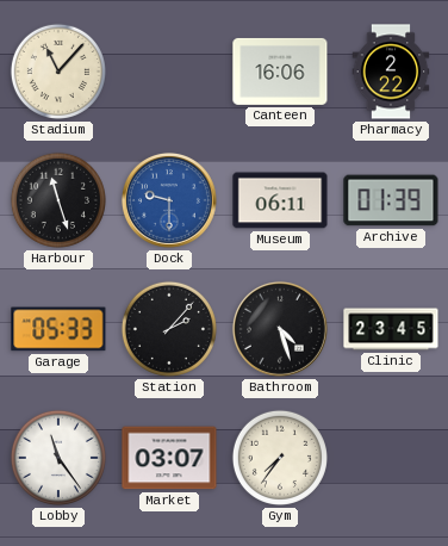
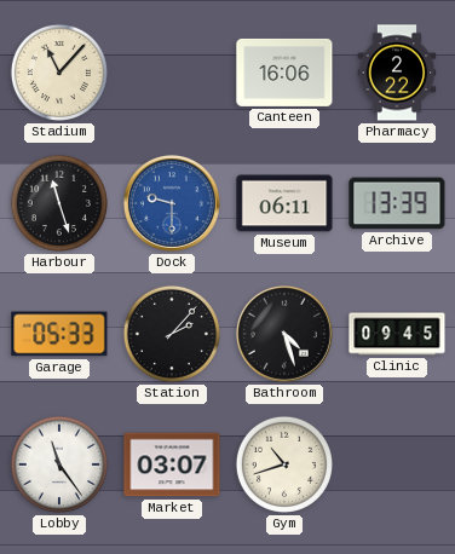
Archive: 01:39 -> 13:39
Clinic: 23:45 -> 09:45
Gym: 7:36 -> 10:42
